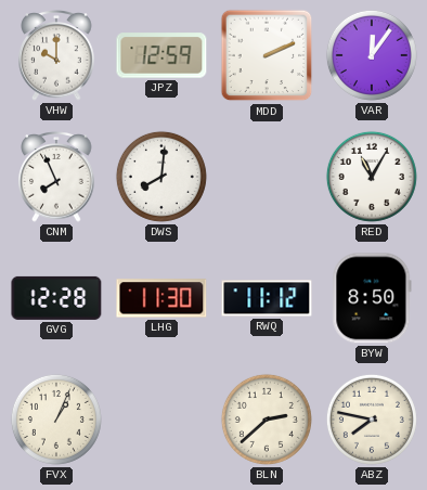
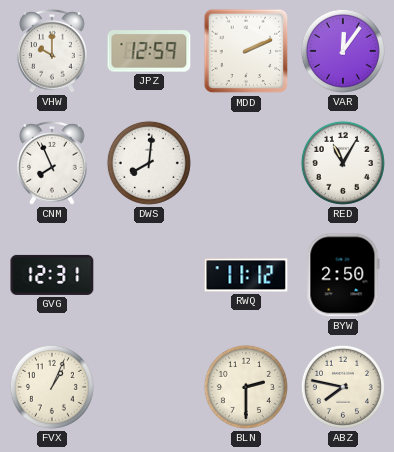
GVG: 12:28 -> 12:31
LHG: 11:30 -> none
BYW: 8:50 -> 2:50
BLN: 2:38 -> 2:30
